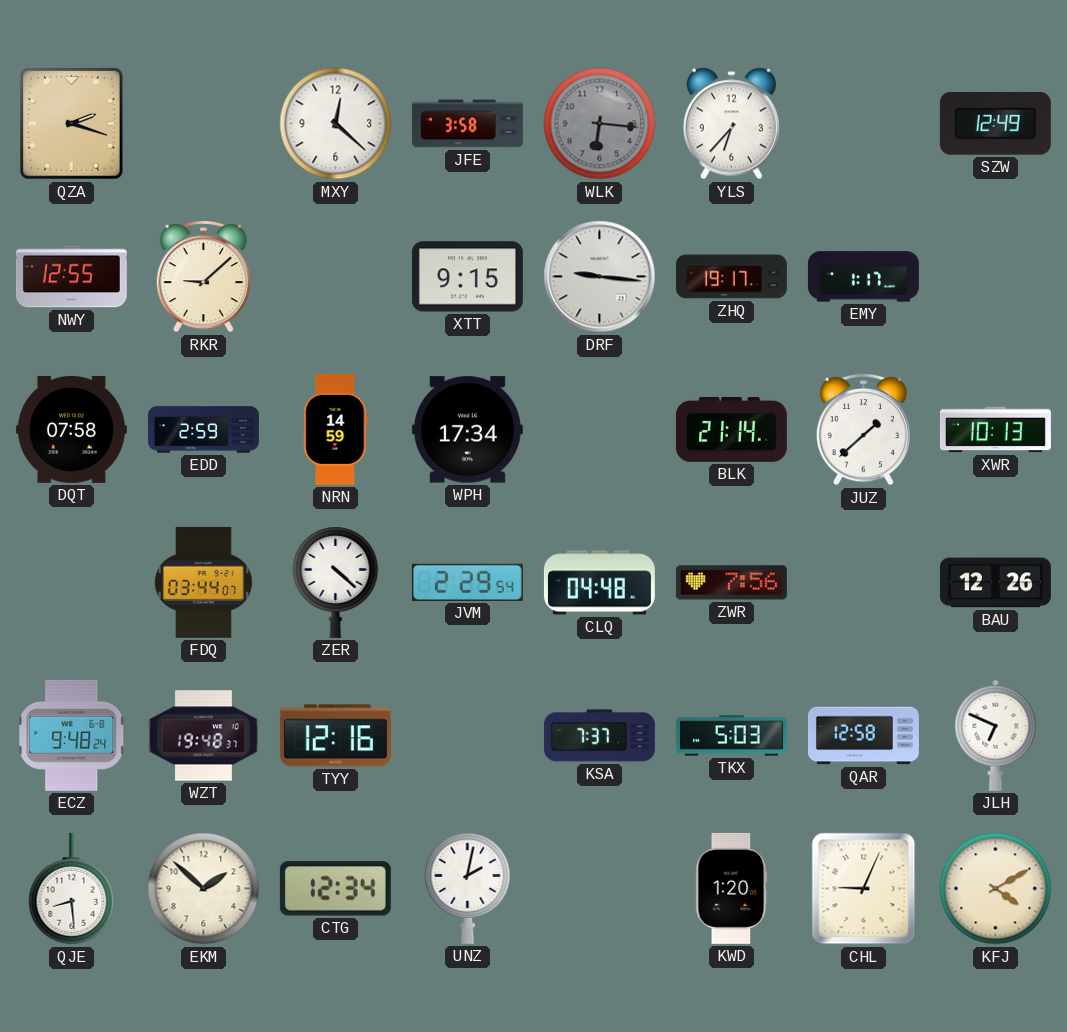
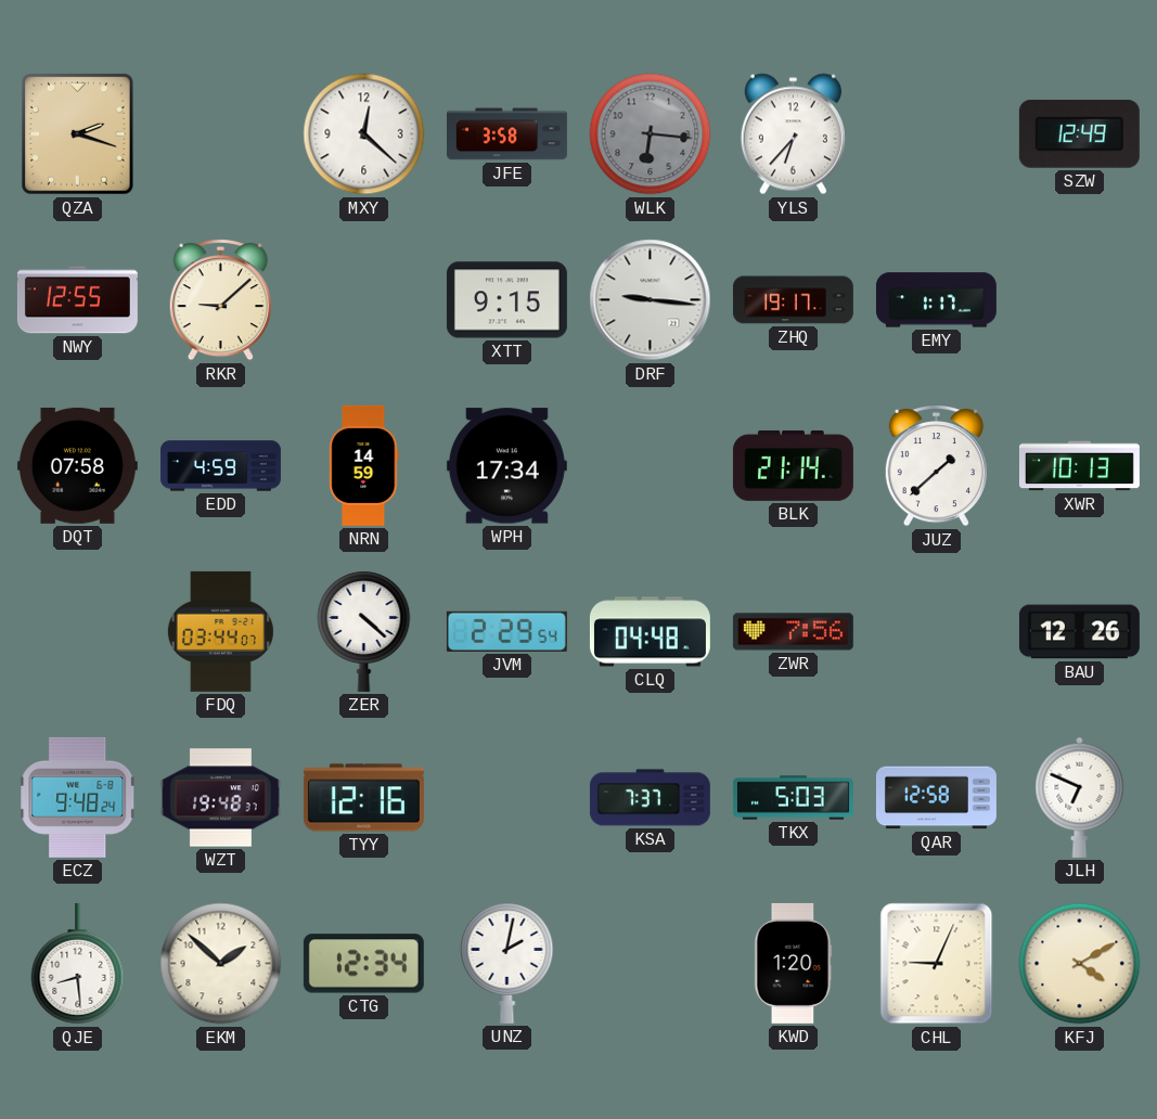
EDD: 2:59 -> 4:59
